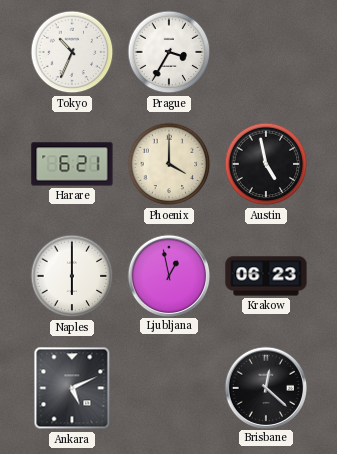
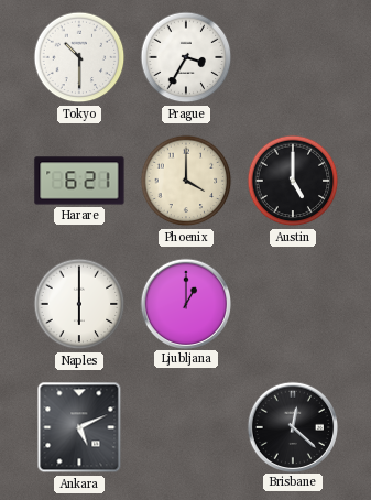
Tokyo: 10:34 -> 10:30
Austin: 4:58 -> 5:00
Ljubljana: 12:58 -> 1:00
Krakow: 06:23 -> none
